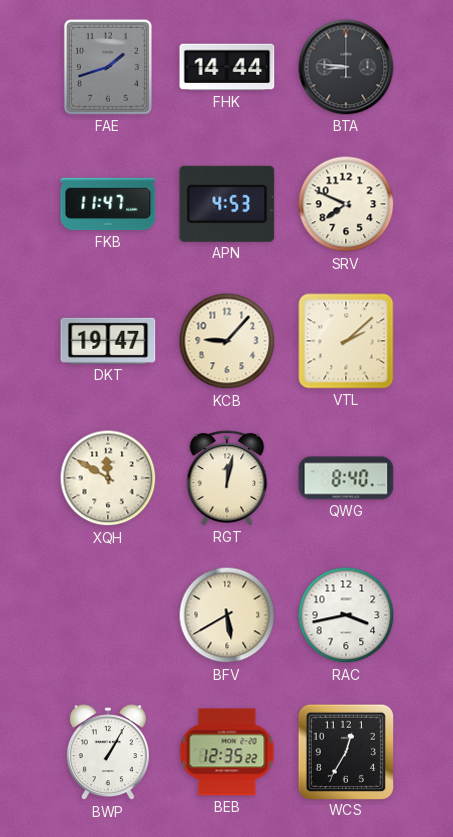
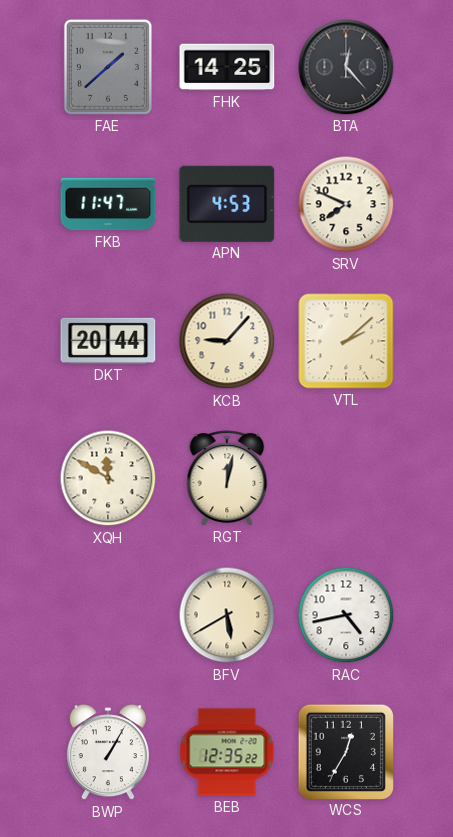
FAE: 1:42 -> 1:38
FHK: 14:44 -> 14:25
BTA: 8:46 -> 12:23
DKT: 19:47 -> 20:44
QWG: 8:40 -> none
RAC: 3:43 -> 4:43
